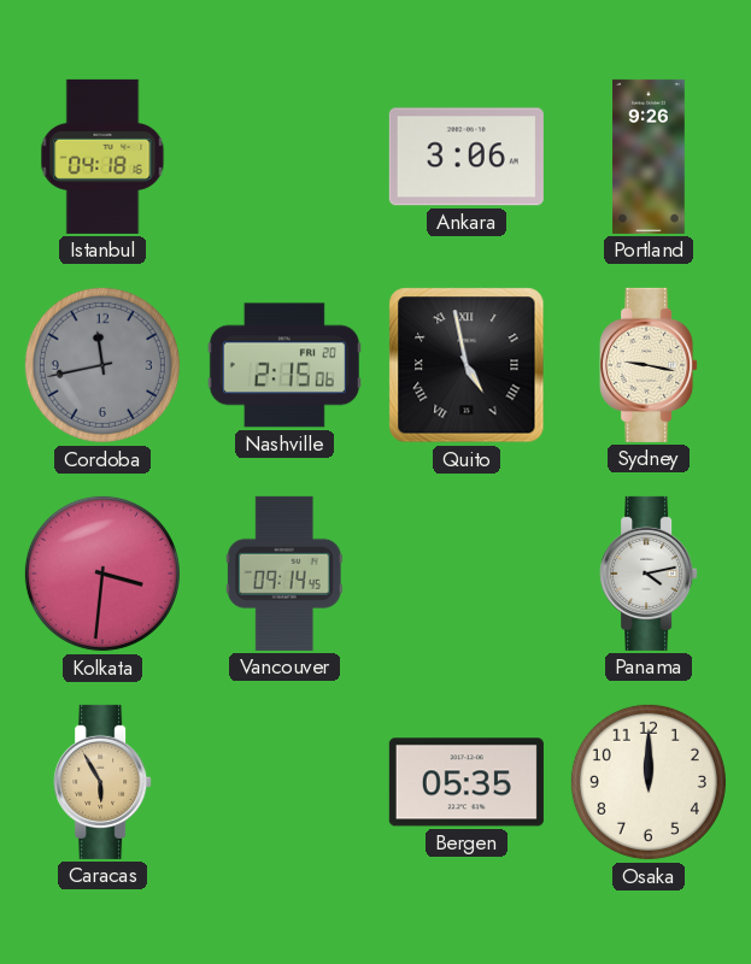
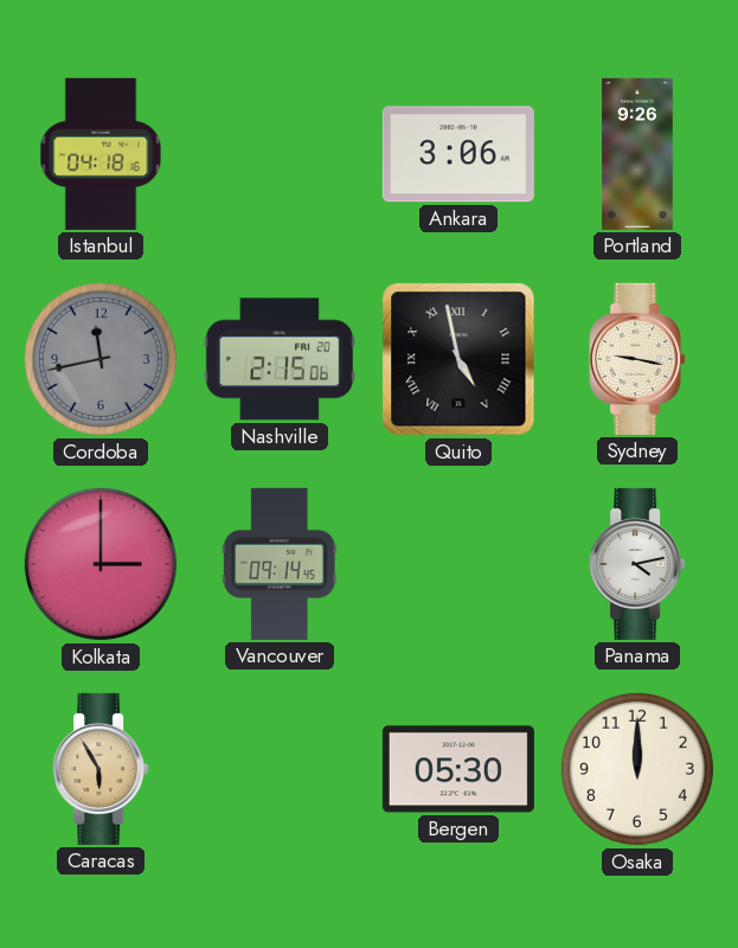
Kolkata: 3:31 -> 3:00
Bergen: 05:35 -> 05:30
